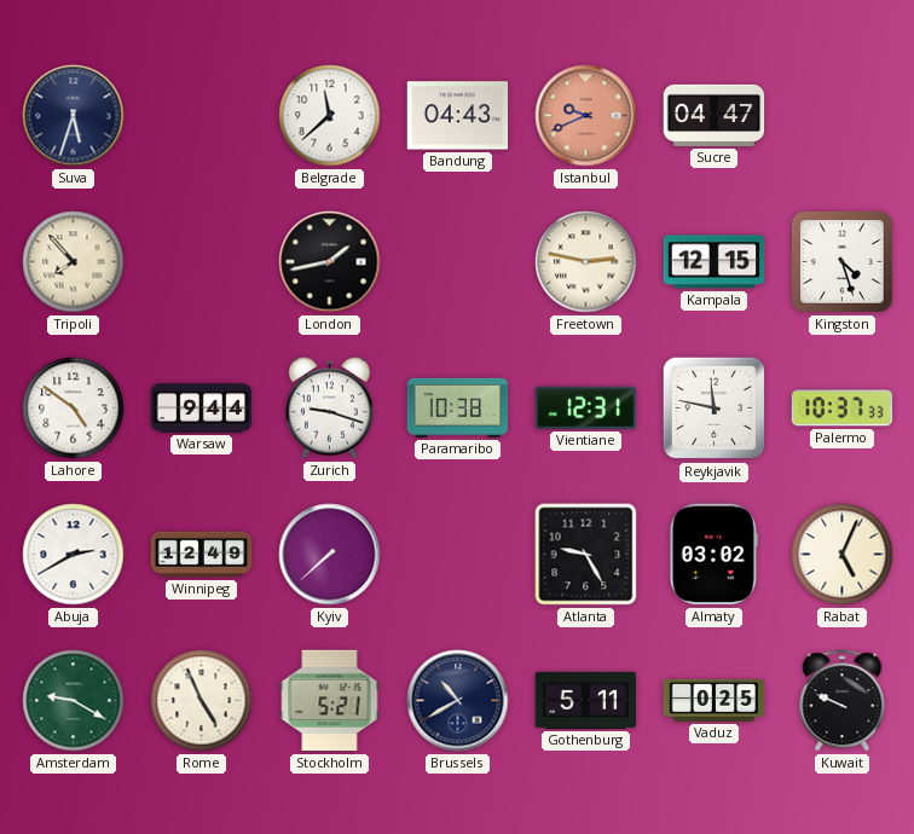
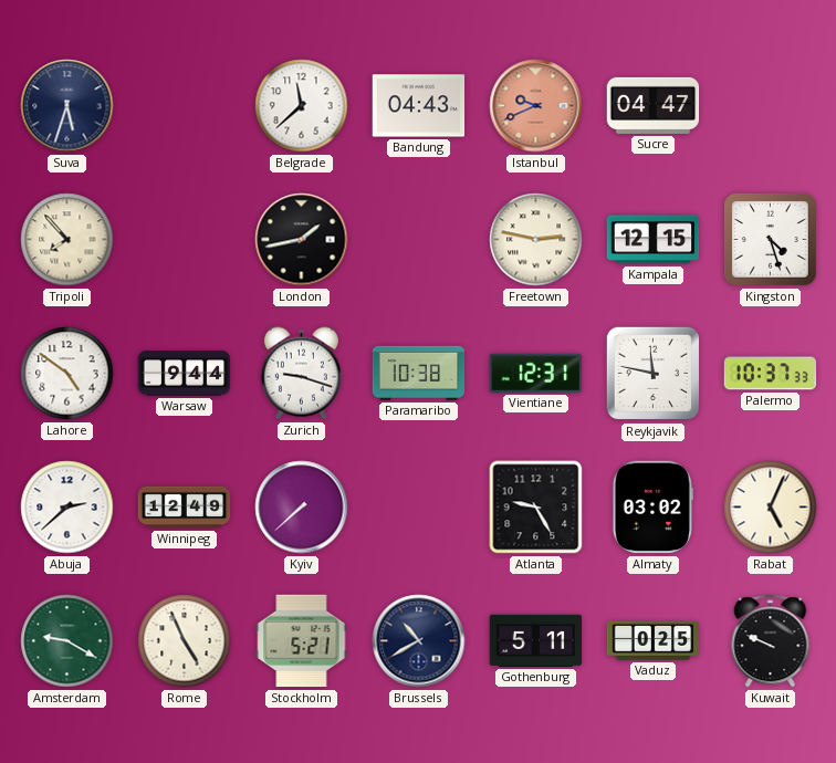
Abuja: 2:40 -> 2:38
